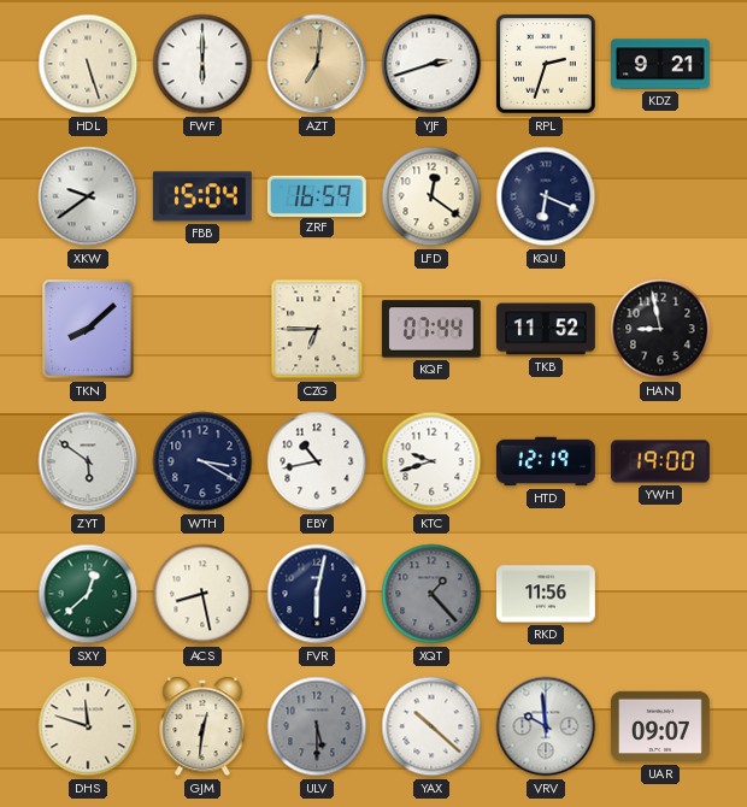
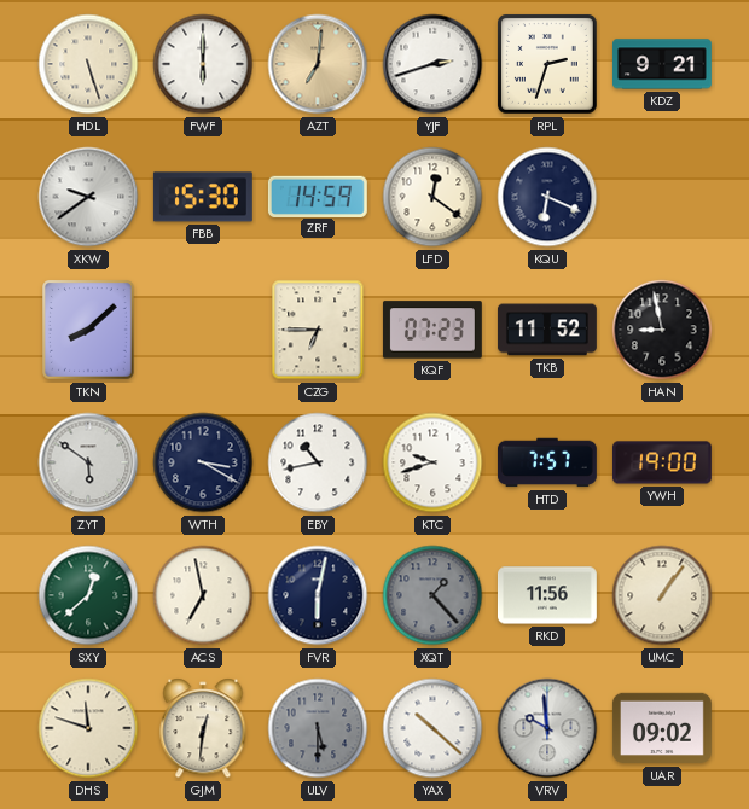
FBB: 15:04 -> 15:30
ZRF: 16:59 -> 14:59
KQF: 07:44 -> 07:23
HTD: 12:19 -> 7:57
ACS: 8:28 -> 6:58
UMC: none -> 1:06
UAR: 09:07 -> 09:02
